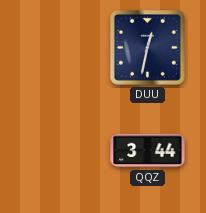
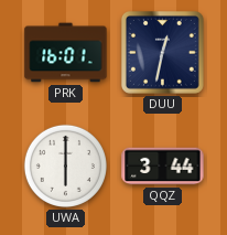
PRK: none -> 16:01
UWA: none -> 6:00
